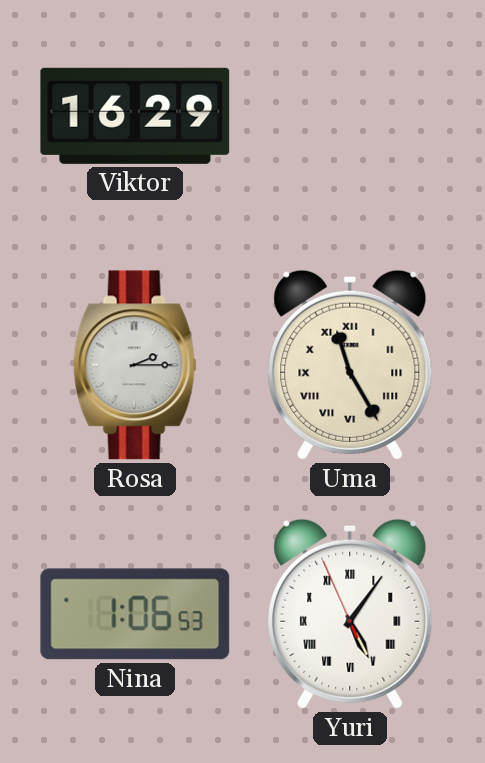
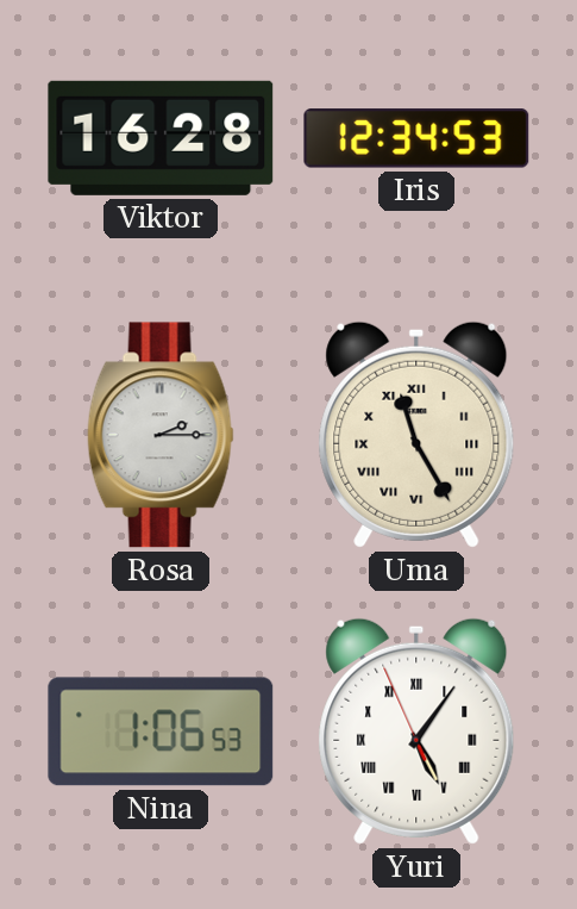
Viktor: 16:29 -> 16:28
Iris: none -> 12:34
